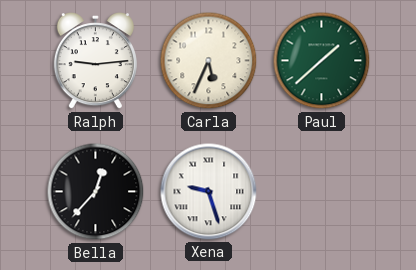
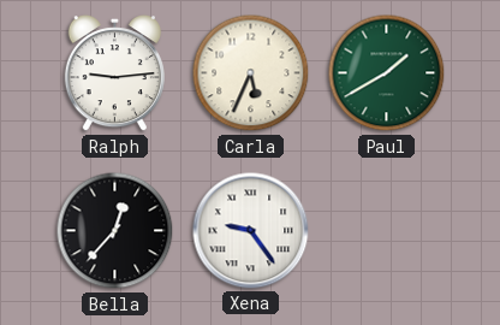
Paul: 1:38 -> 1:40
Xena: 9:27 -> 9:24
